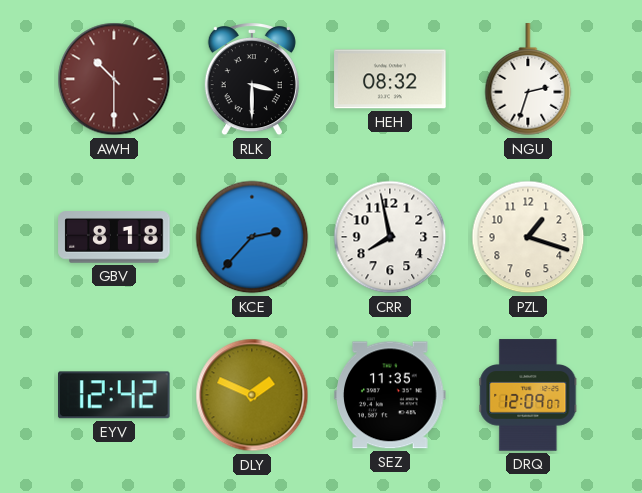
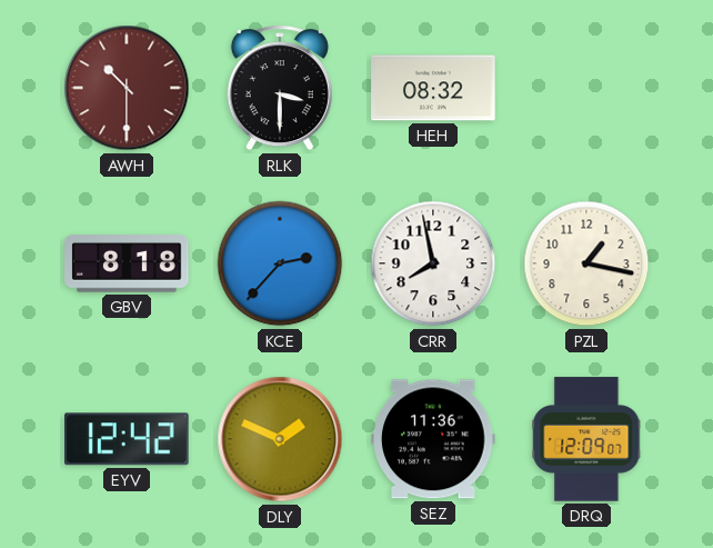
NGU: 2:33 -> none
PZL: 1:18 -> 1:17
SEZ: 11:35 -> 11:36
